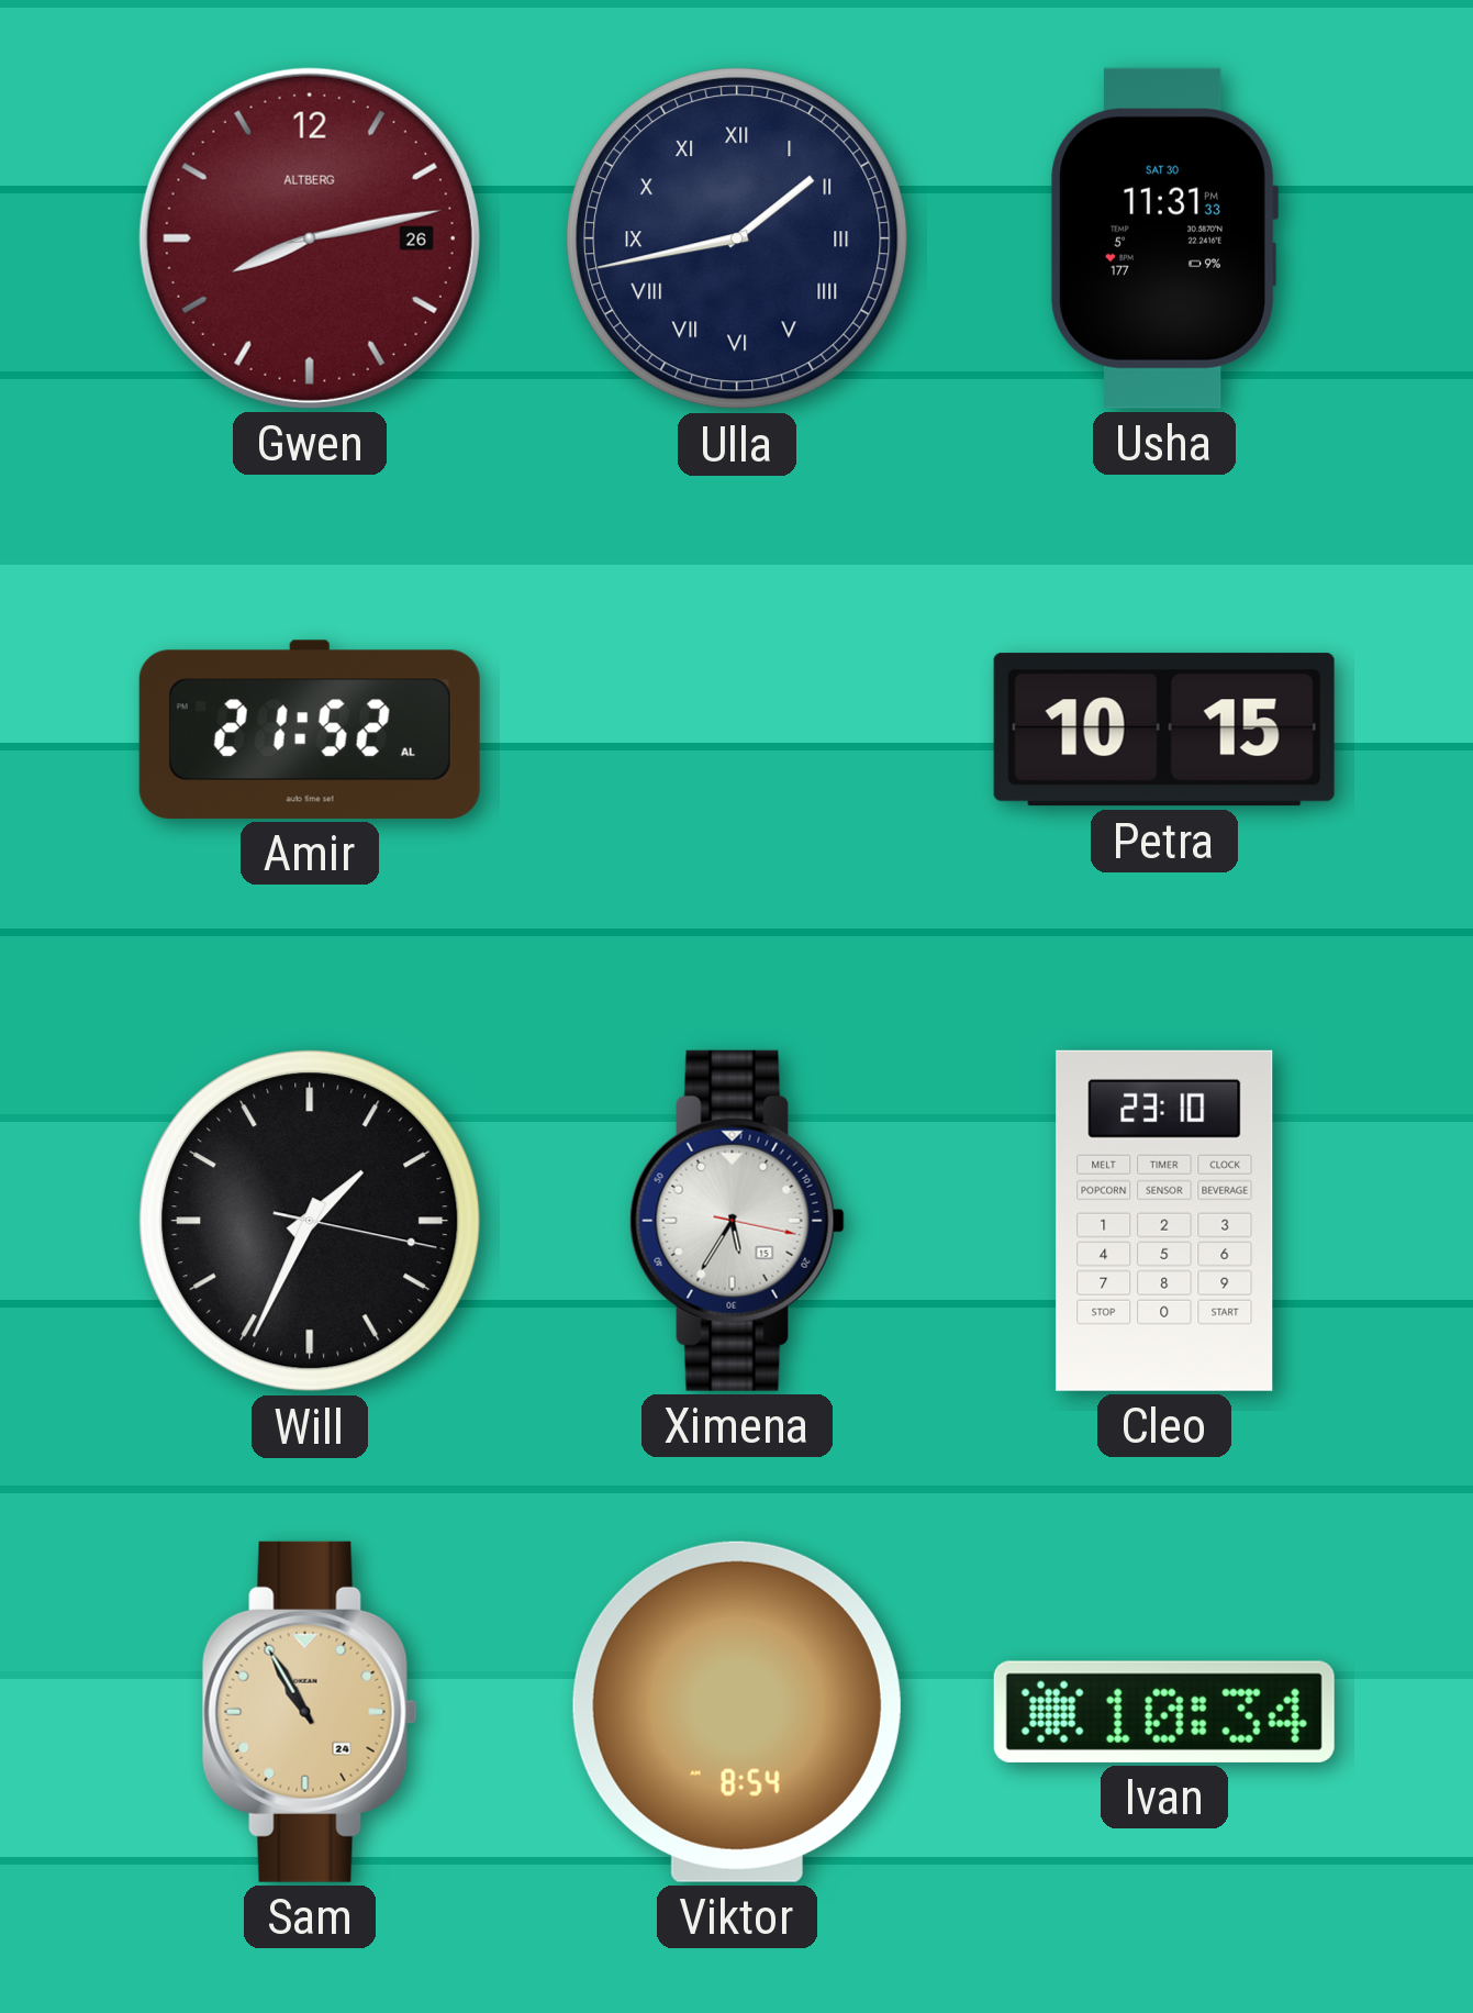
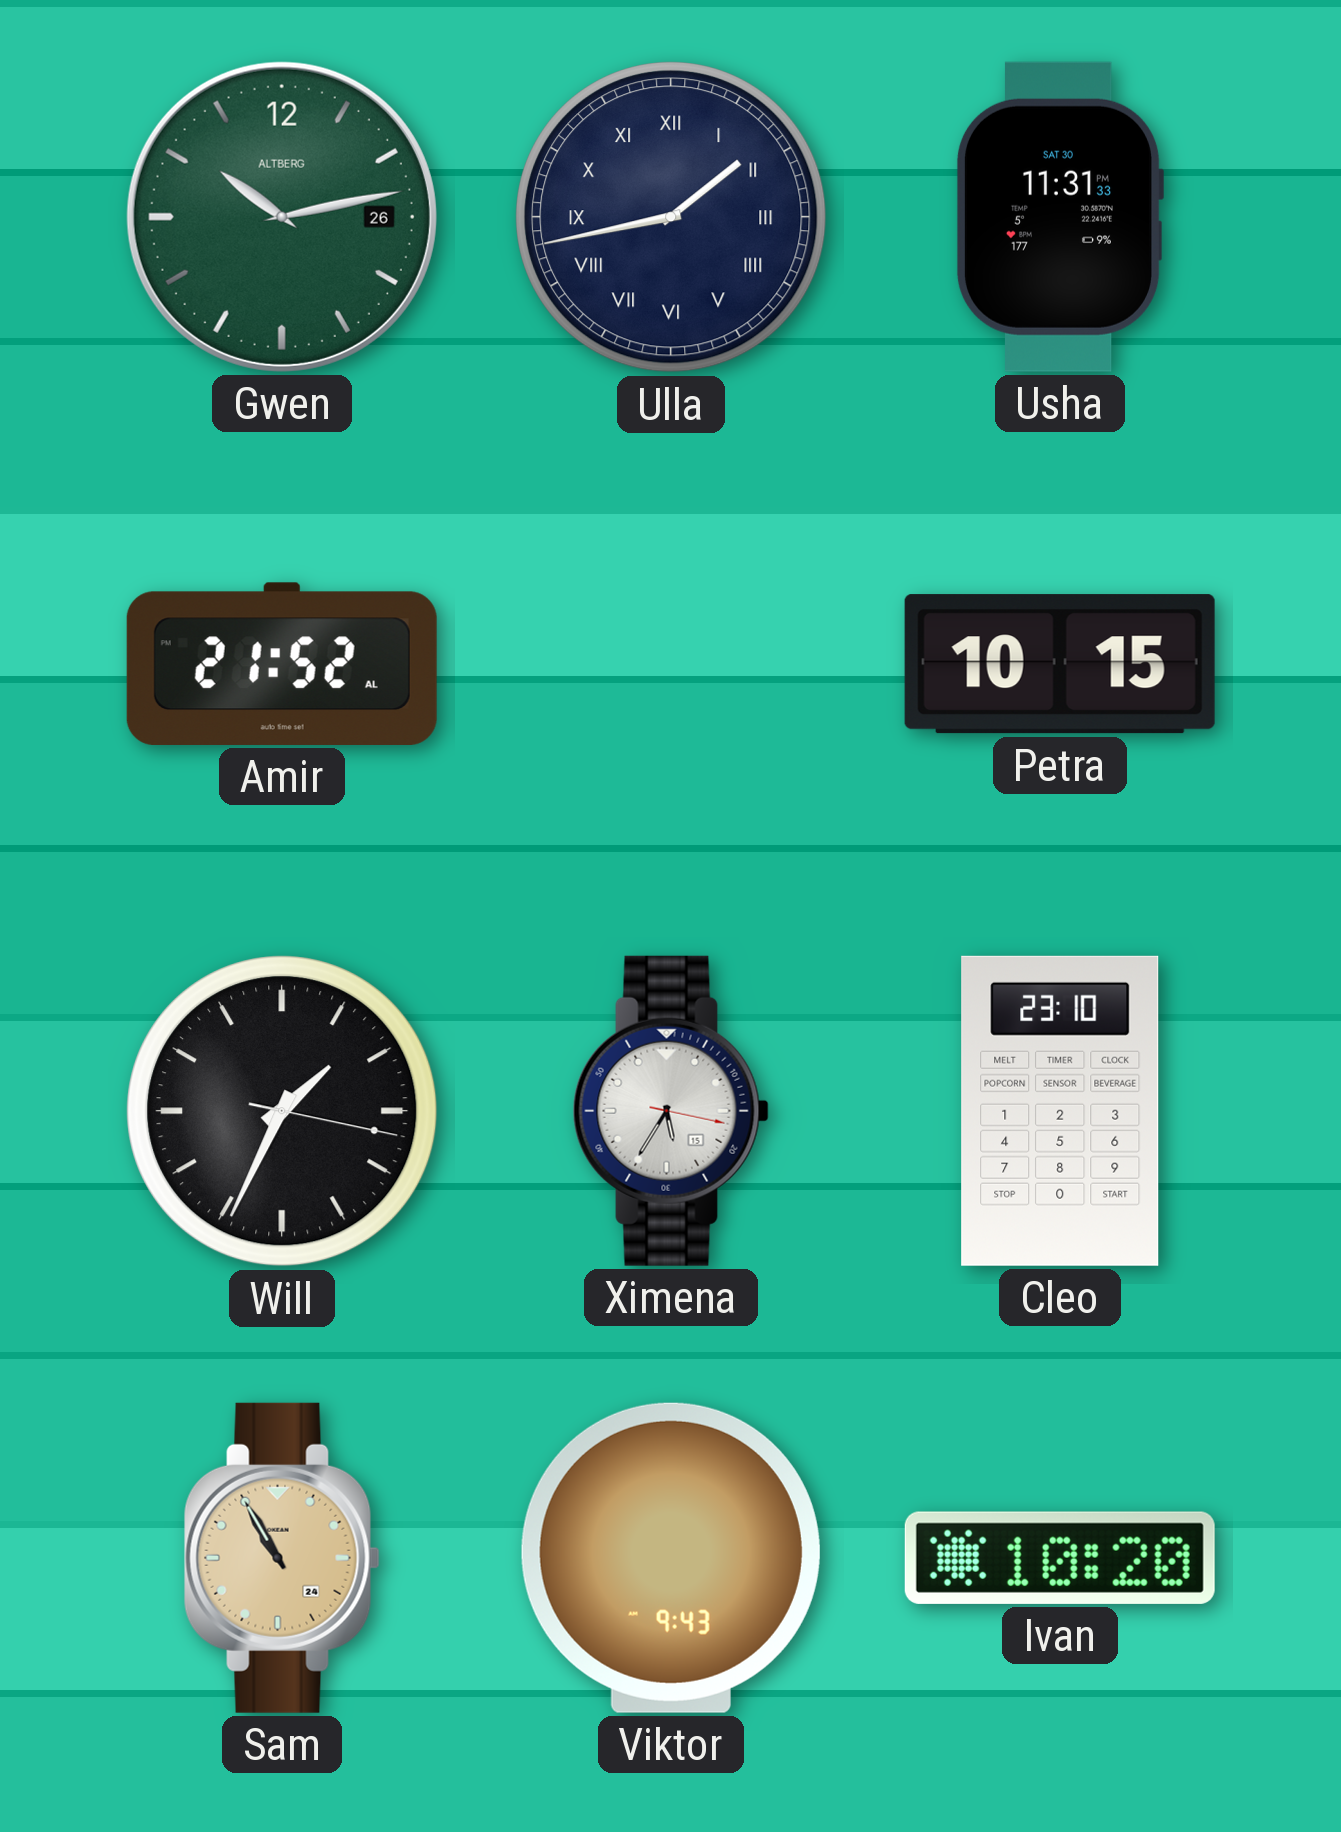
Gwen: 8:13 -> 10:13
Gwen dial: burgundy -> green
Viktor: 8:54 -> 9:43
Ivan: 10:34 -> 10:20
